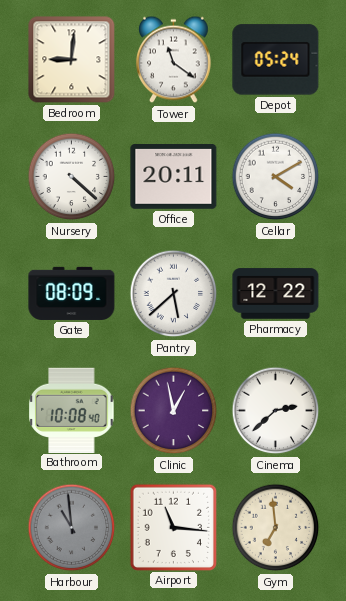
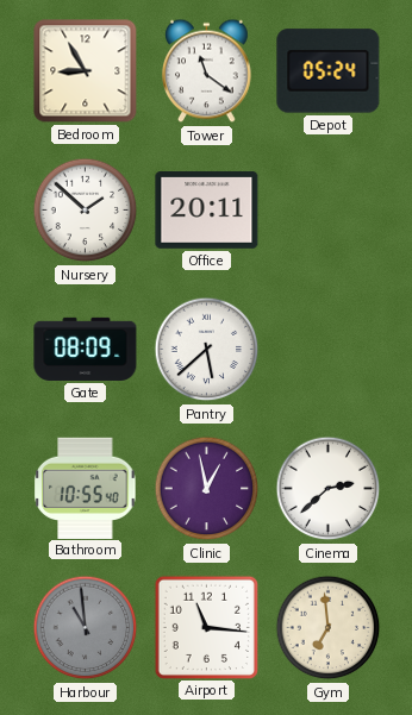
Bedroom: 9:01 -> 8:55
Nursery: 4:22 -> 1:52
Cellar: 4:10 -> none
Pharmacy: 12:22 -> none
Bathroom: 10:08 -> 10:55
